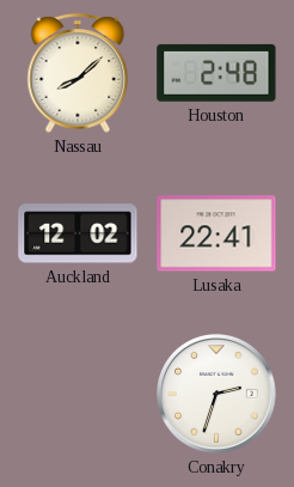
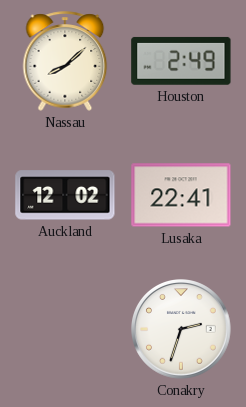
Houston: 2:48 -> 2:49
